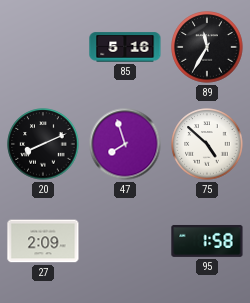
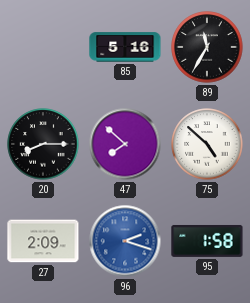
20: 8:11 -> 8:15
47: 7:57 -> 7:52
96: none -> 2:18
